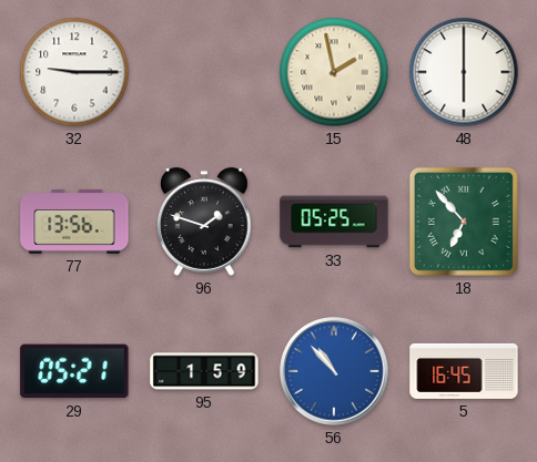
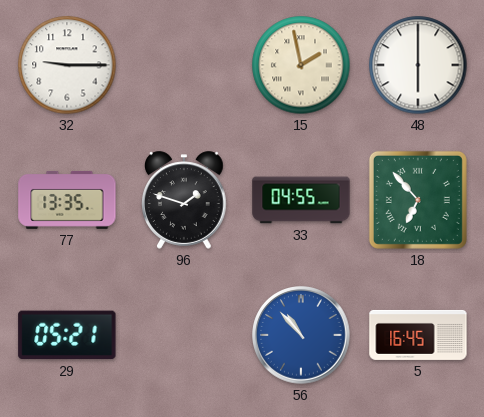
77: 13:56 -> 13:35
33: 05:25 -> 04:55
95: 1:59 -> none
